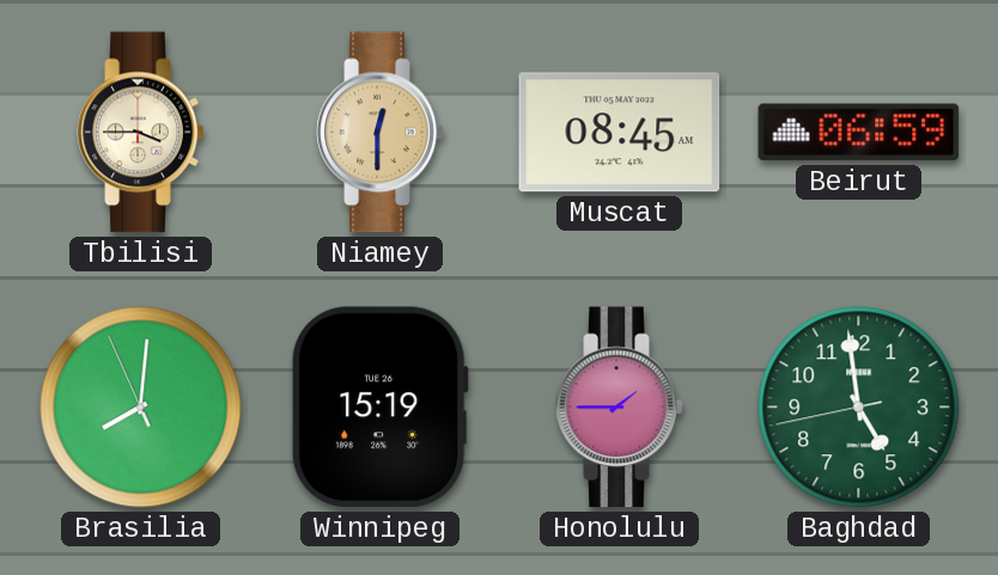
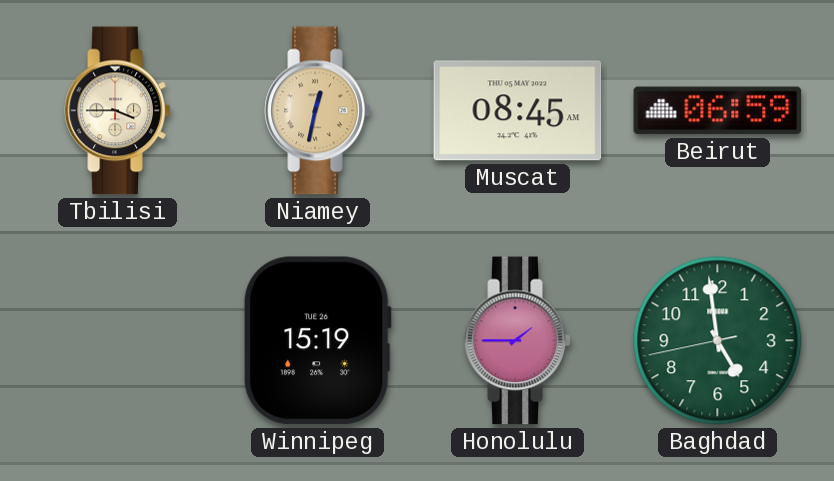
Niamey: 12:30 -> 12:32
Brasilia: 8:00 -> none
